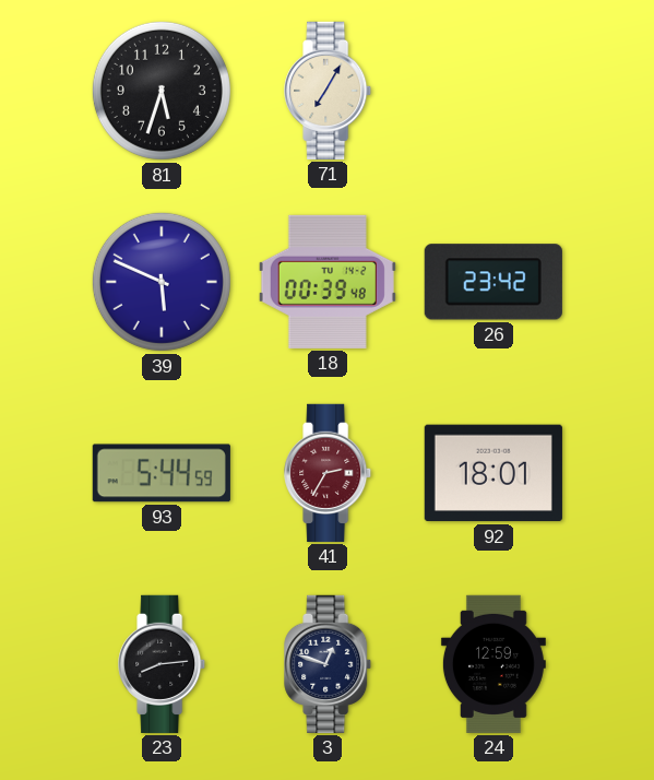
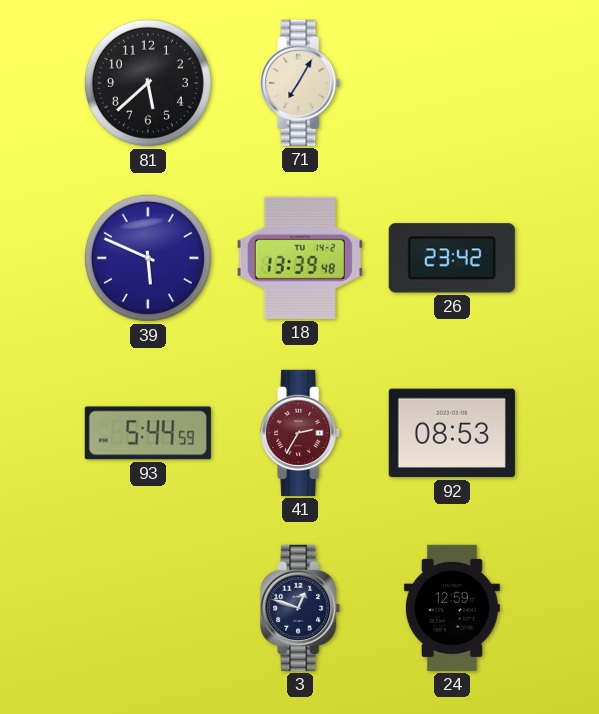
81: 5:33 -> 5:38
18: 00:39 -> 13:39
92: 18:01 -> 08:53
23: 8:14 -> none
